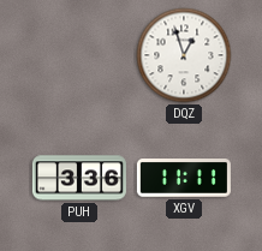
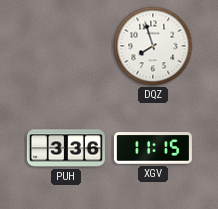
DQZ: 12:57 -> 7:57
XGV: 11:11 -> 11:15
